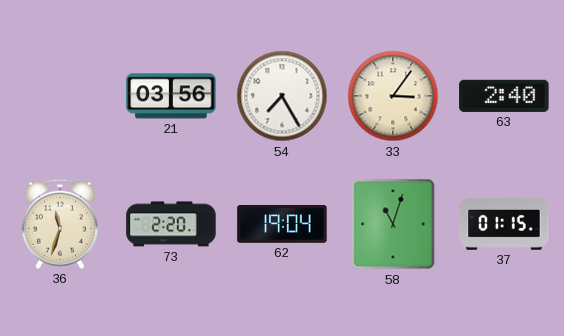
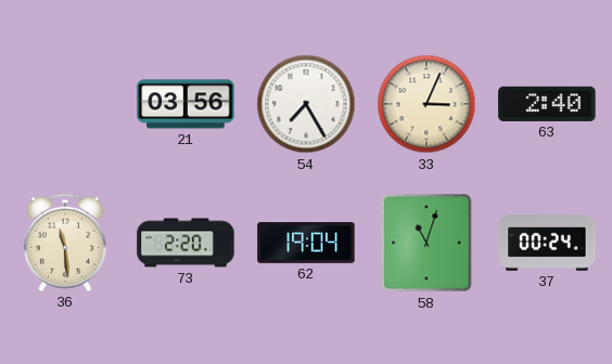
33: 3:06 -> 3:04
36: 11:33 -> 11:29
37: 01:15 -> 00:24
